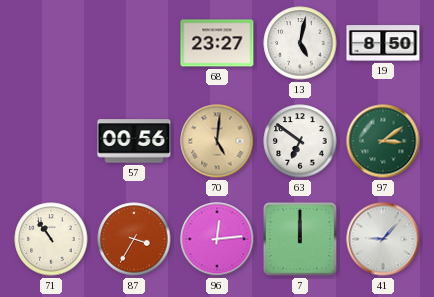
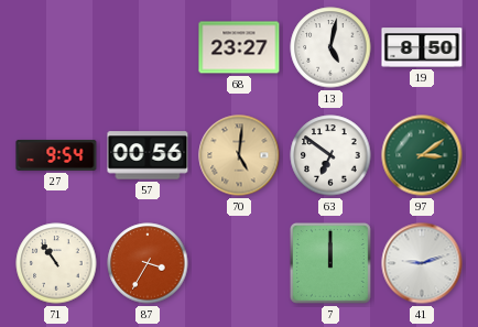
27: none -> 9:54
96: 12:14 -> none
41: 9:07 -> 9:12
